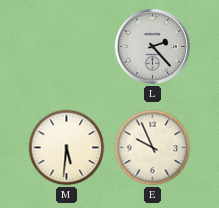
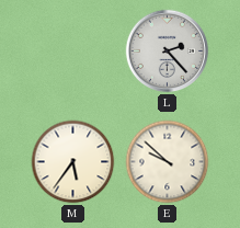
M: 5:31 -> 5:36
E: 9:56 -> 9:52
